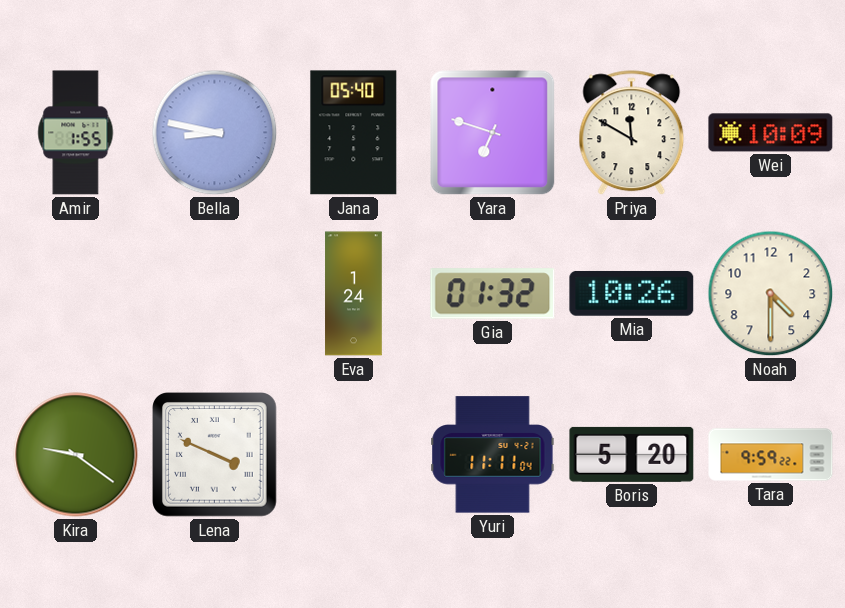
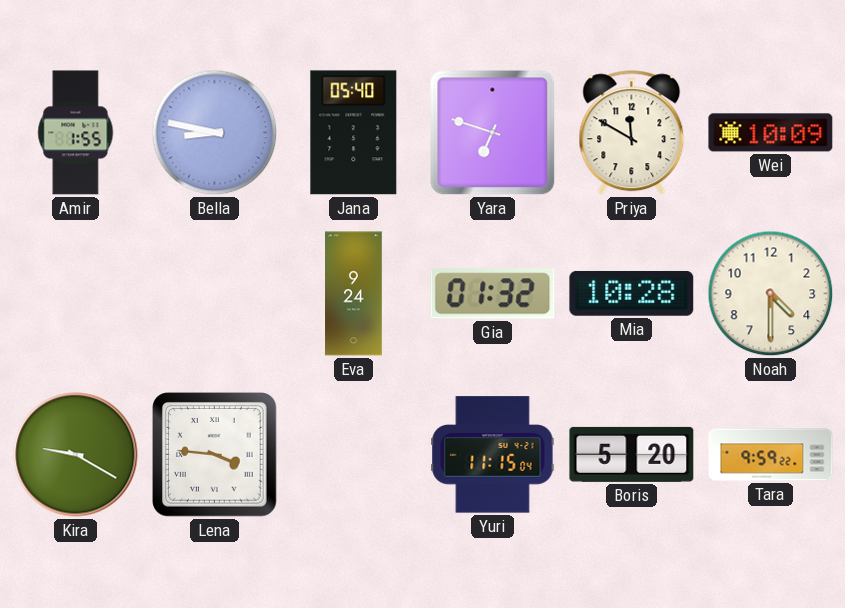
Eva: 1:24 -> 9:24
Mia: 10:26 -> 10:28
Kira: 9:21 -> 9:20
Lena: 3:49 -> 3:46
Yuri: 11:11 -> 11:15
